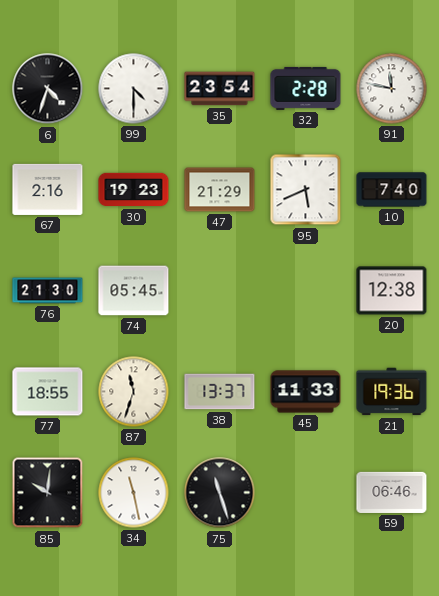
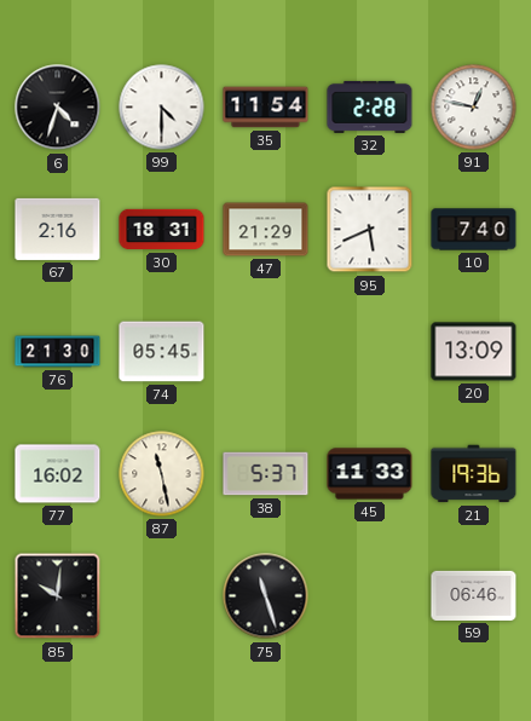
35: 23:54 -> 11:54
91: 11:47 -> 12:47
30: 19:23 -> 18:31
20: 12:38 -> 13:09
77: 18:55 -> 16:02
87: 11:33 -> 11:28
38: 13:37 -> 5:37
34: 11:28 -> none
